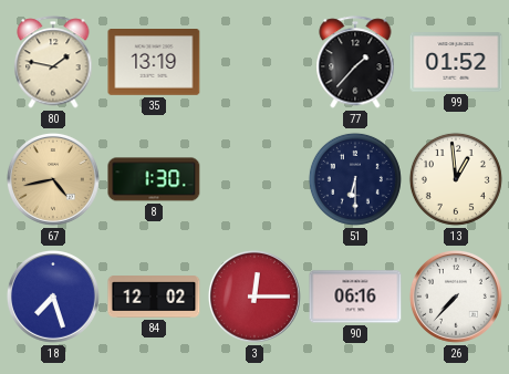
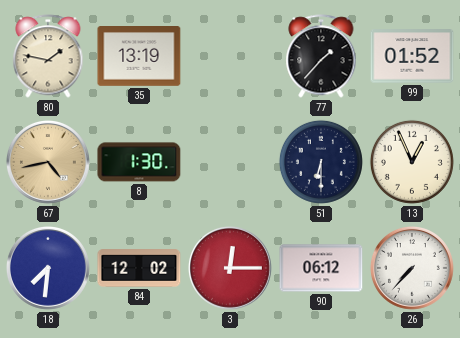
13: 12:59 -> 12:56
18: 7:27 -> 7:31
90: 06:16 -> 06:12
